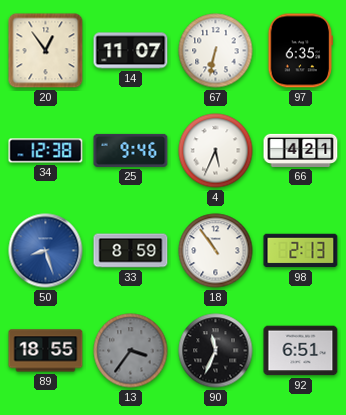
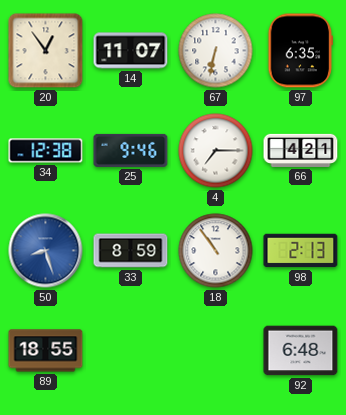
4: 5:34 -> 7:15
13: 3:36 -> none
90: 11:34 -> none
92: 6:51 -> 6:48
